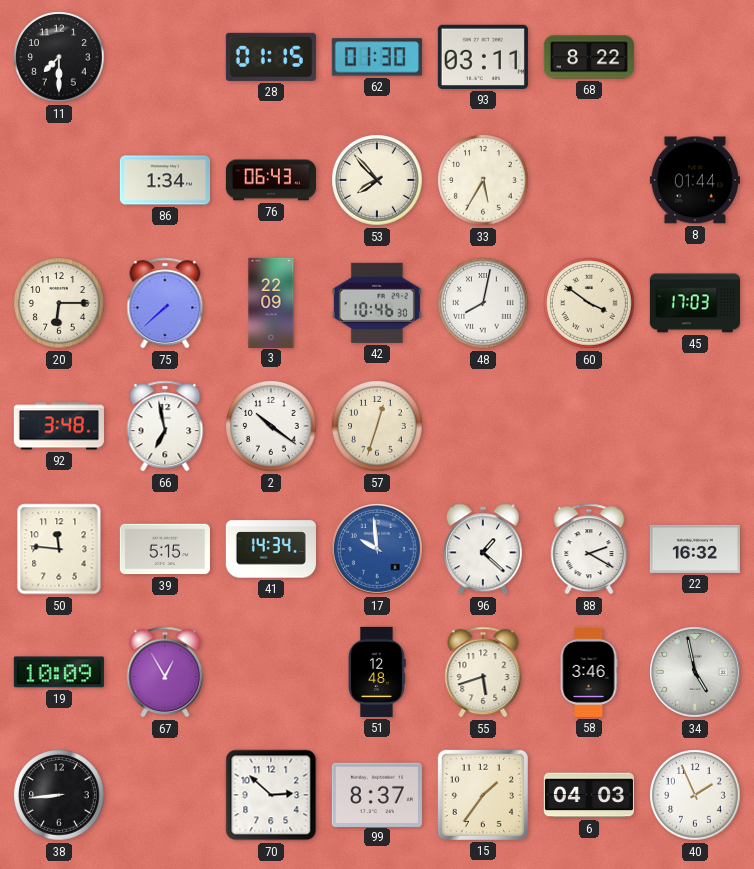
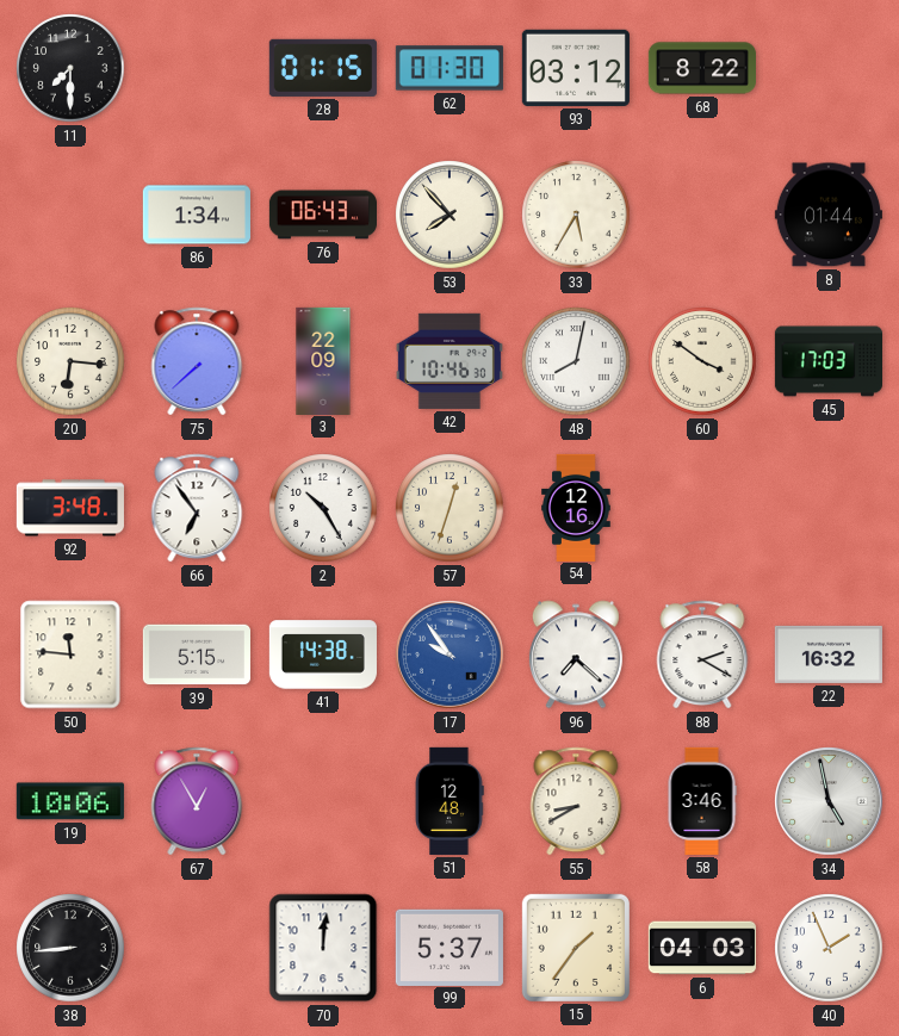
93: 03:11 -> 03:12
20: 6:15 -> 6:16
66: 6:58 -> 6:54
2: 10:21 -> 10:25
54: none -> 12:16
41: 14:34 -> 14:38
17: 9:59 -> 9:54
96: 1:22 -> 7:22
19: 10:09 -> 10:06
55: 5:42 -> 8:40
70: 2:52 -> 12:01
99: 8:37 -> 5:37
